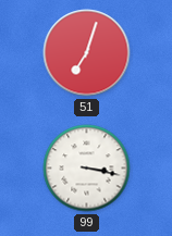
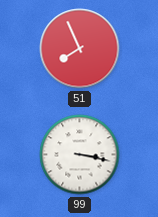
51: 7:03 -> 7:56
